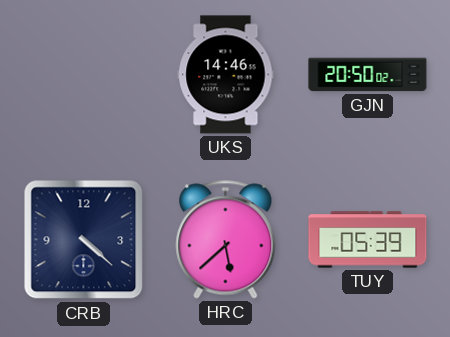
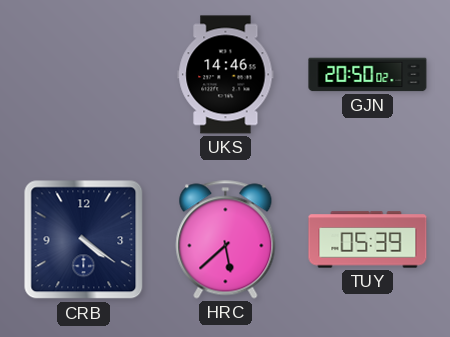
CRB: 4:22 -> 4:21
